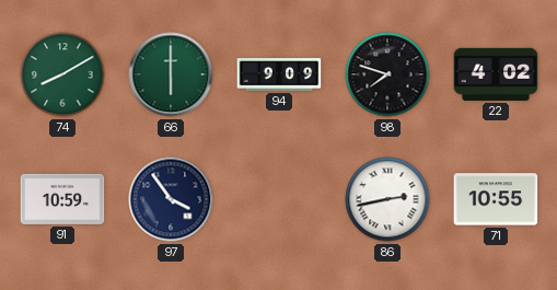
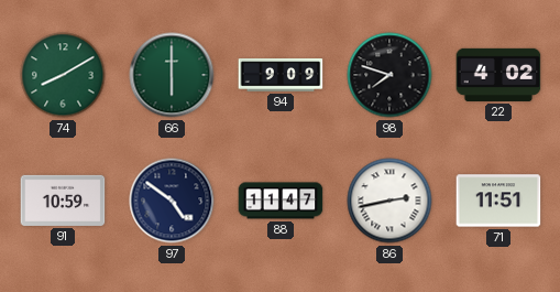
97: 3:54 -> 4:51
88: none -> 11:47
71: 10:55 -> 11:51
